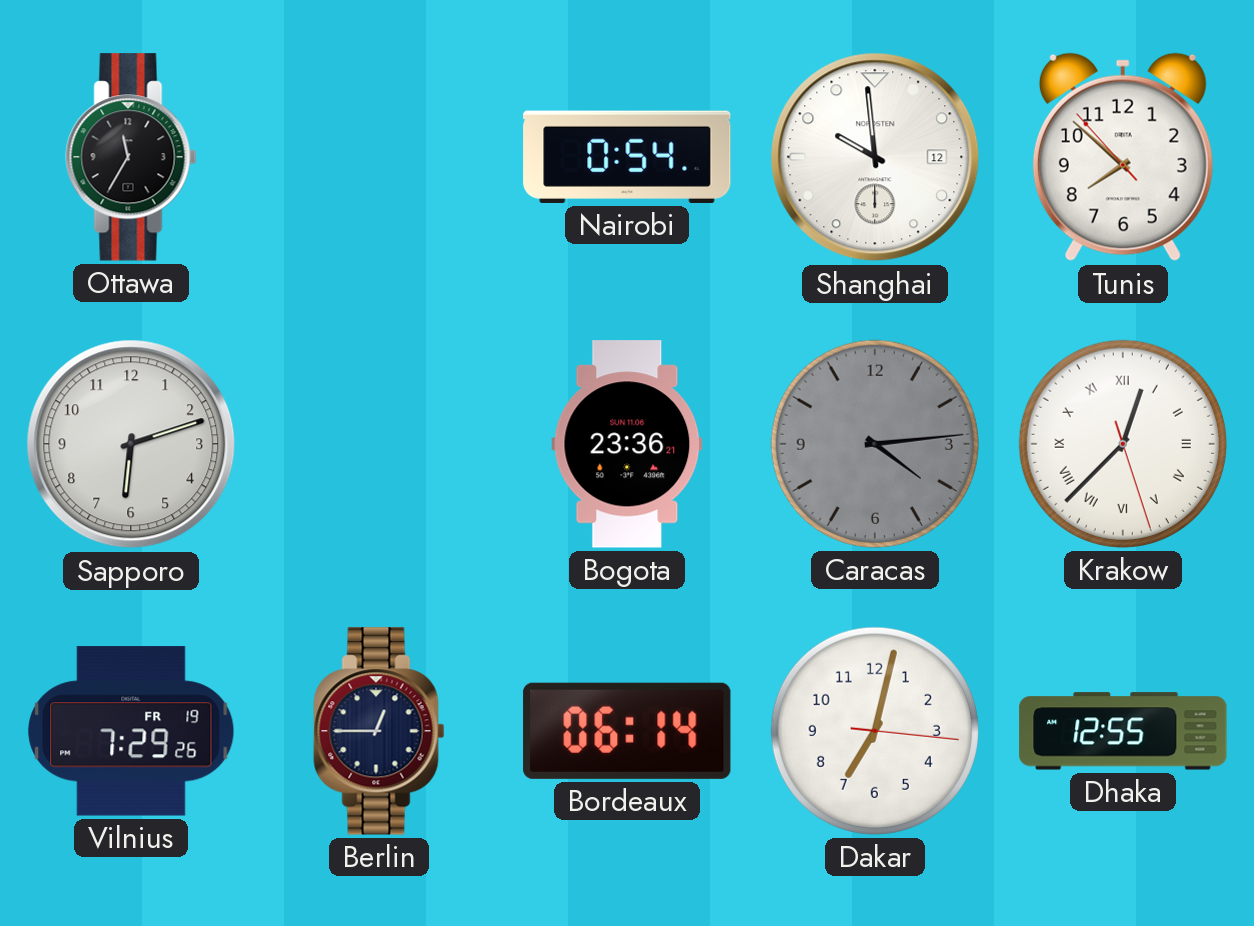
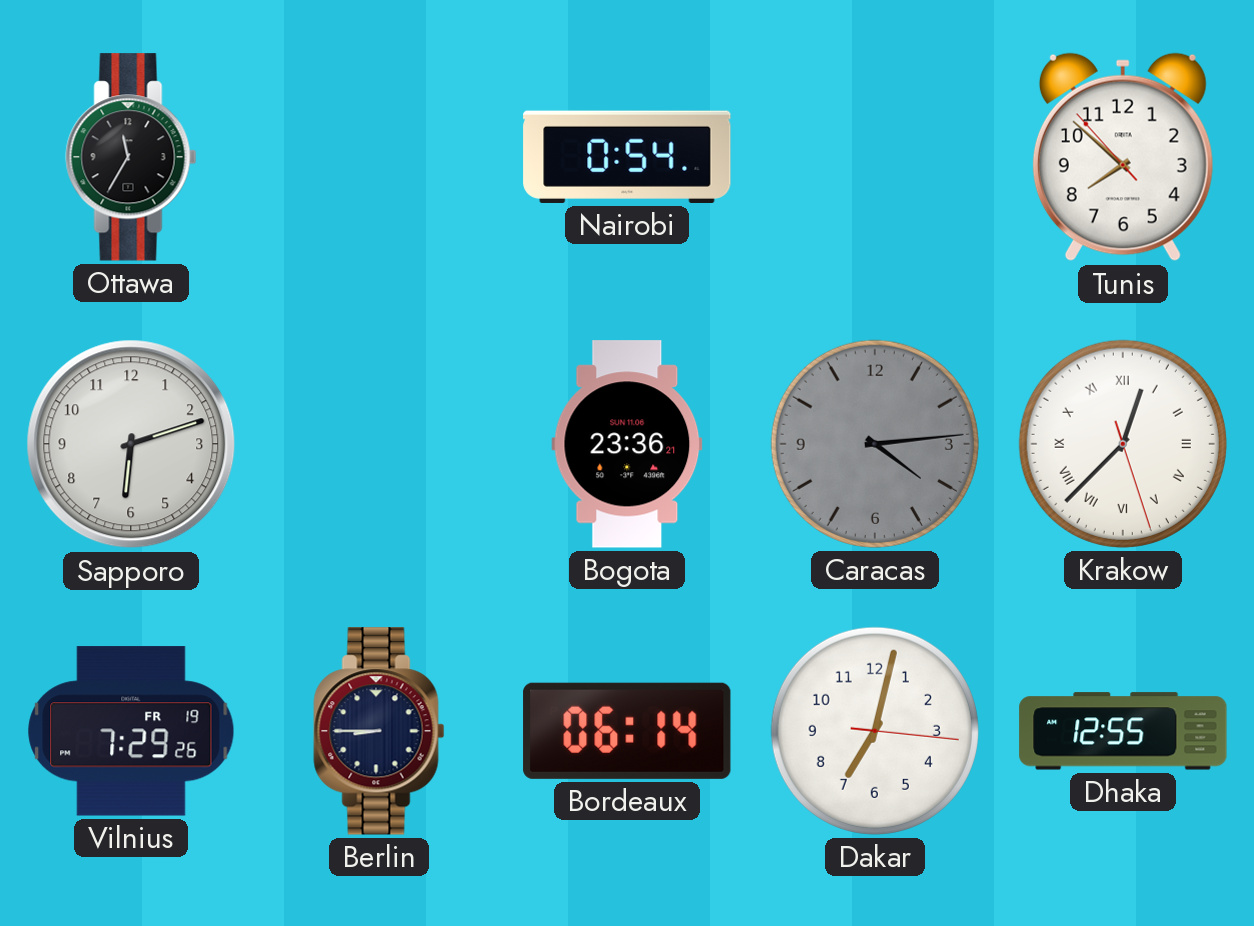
Shanghai: 9:59 -> none
Berlin: 12:45 -> 8:45
